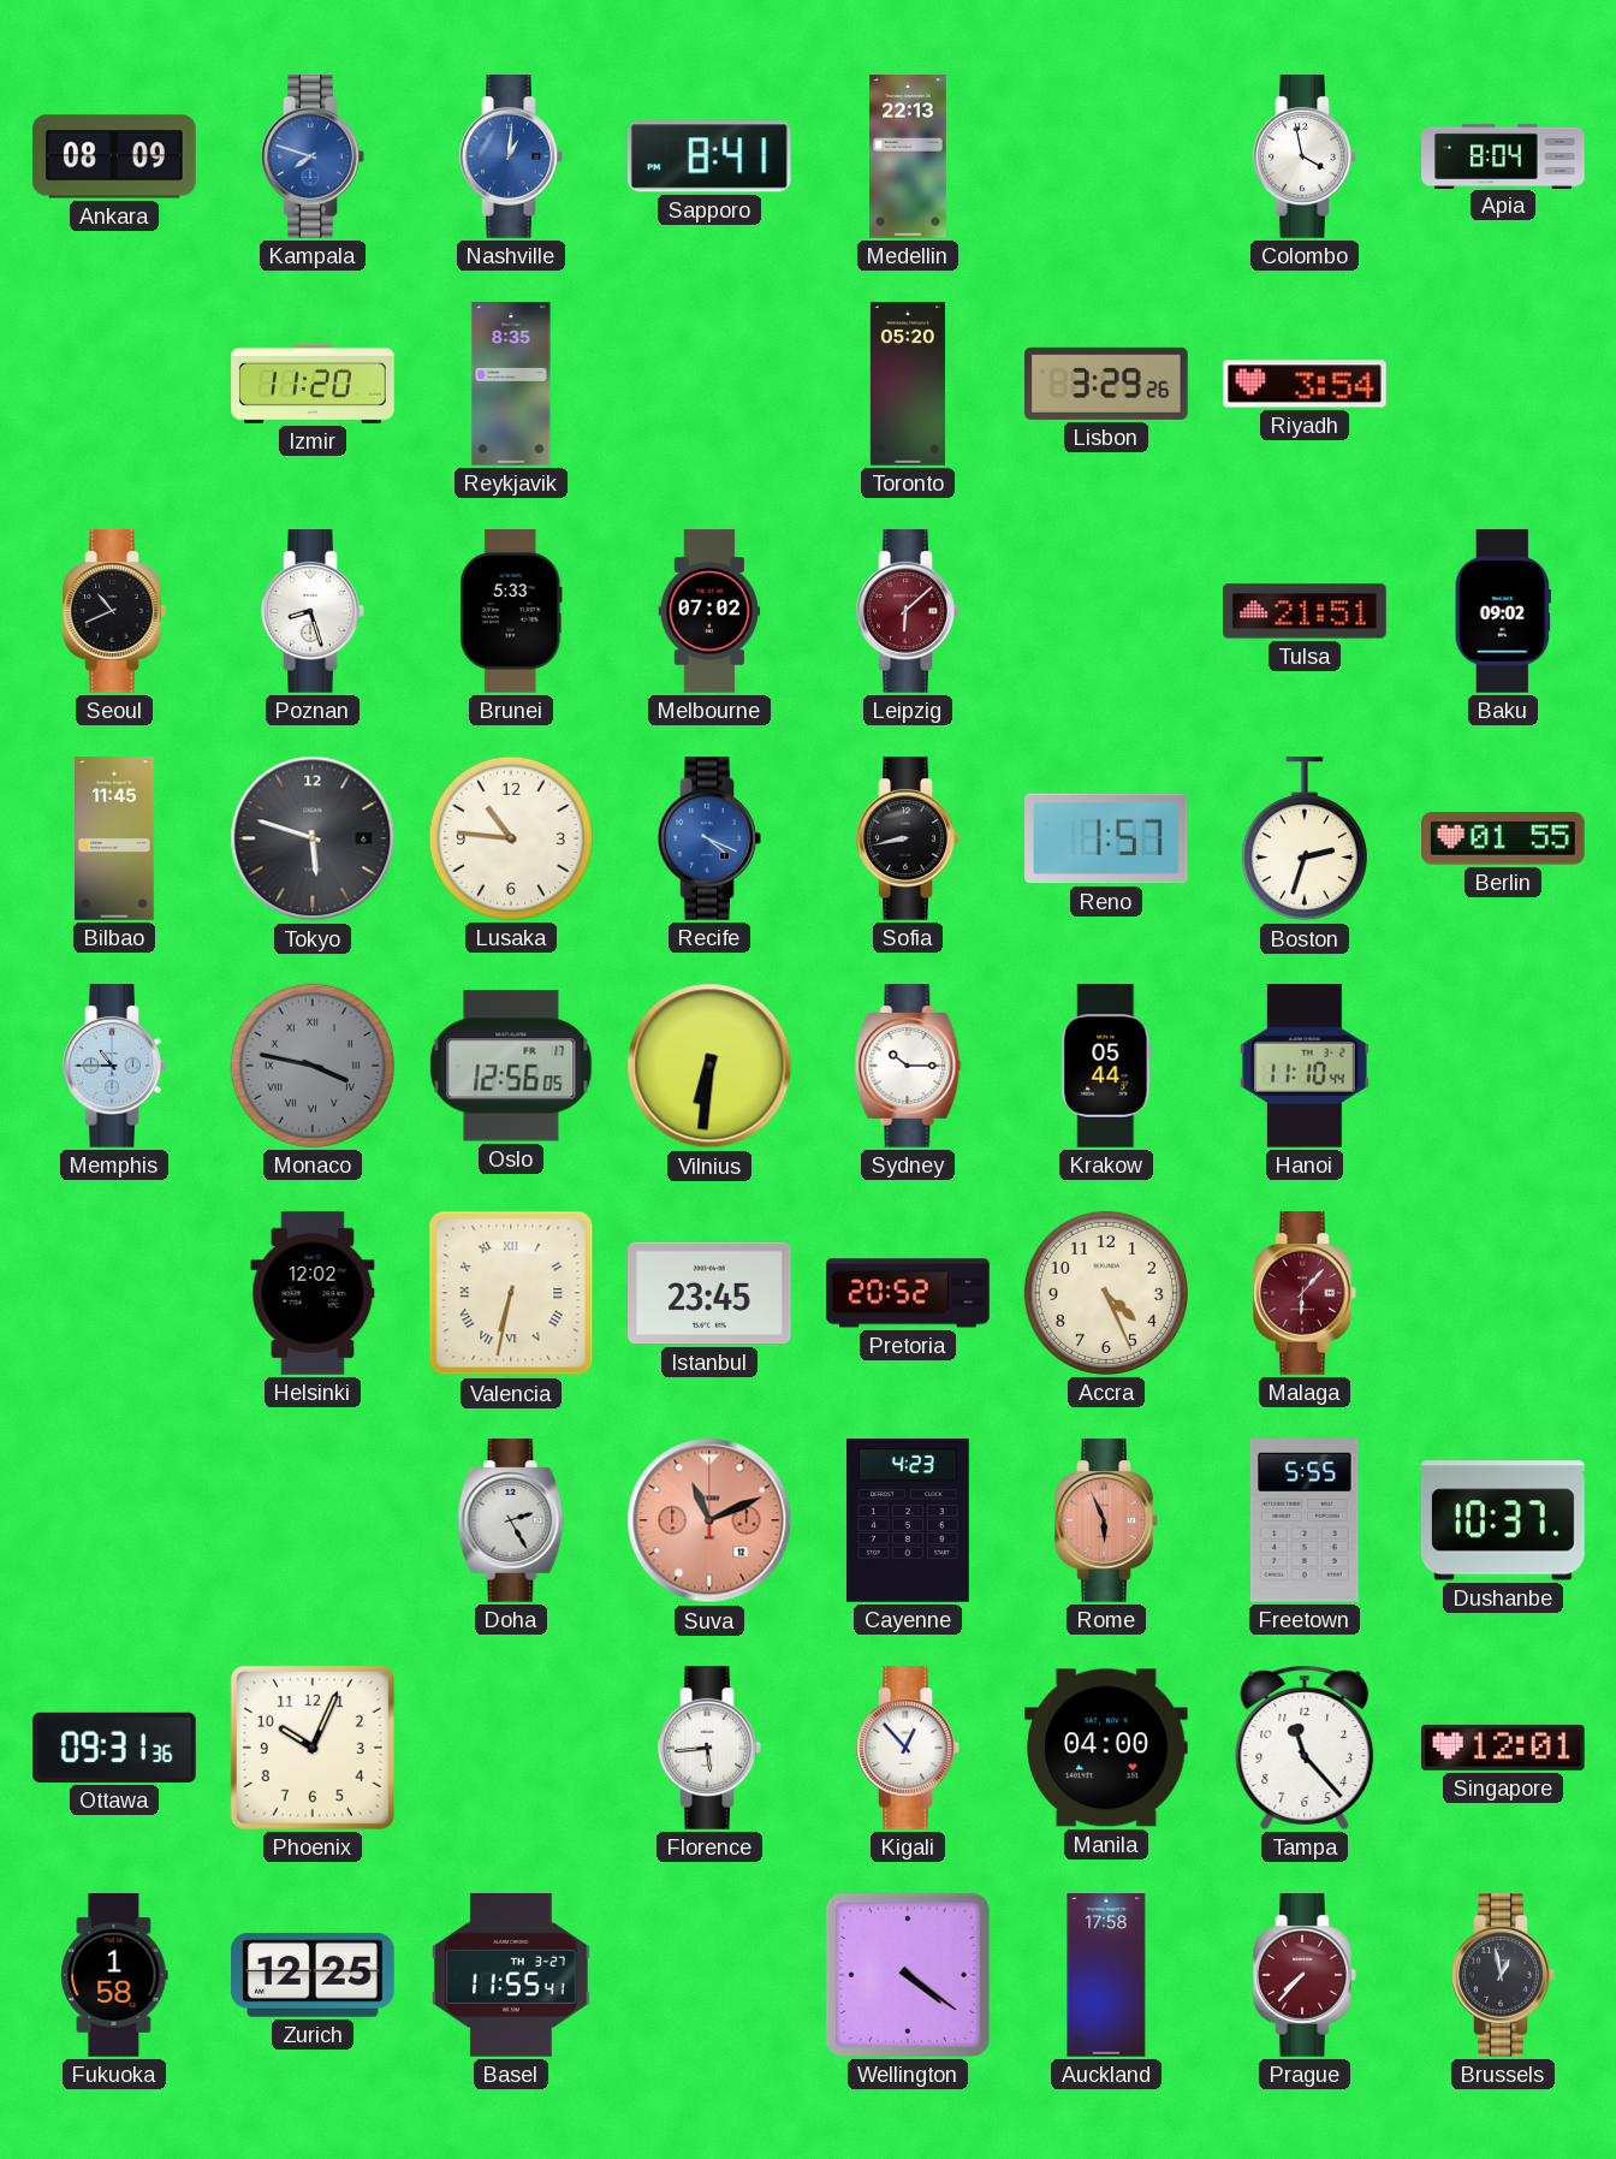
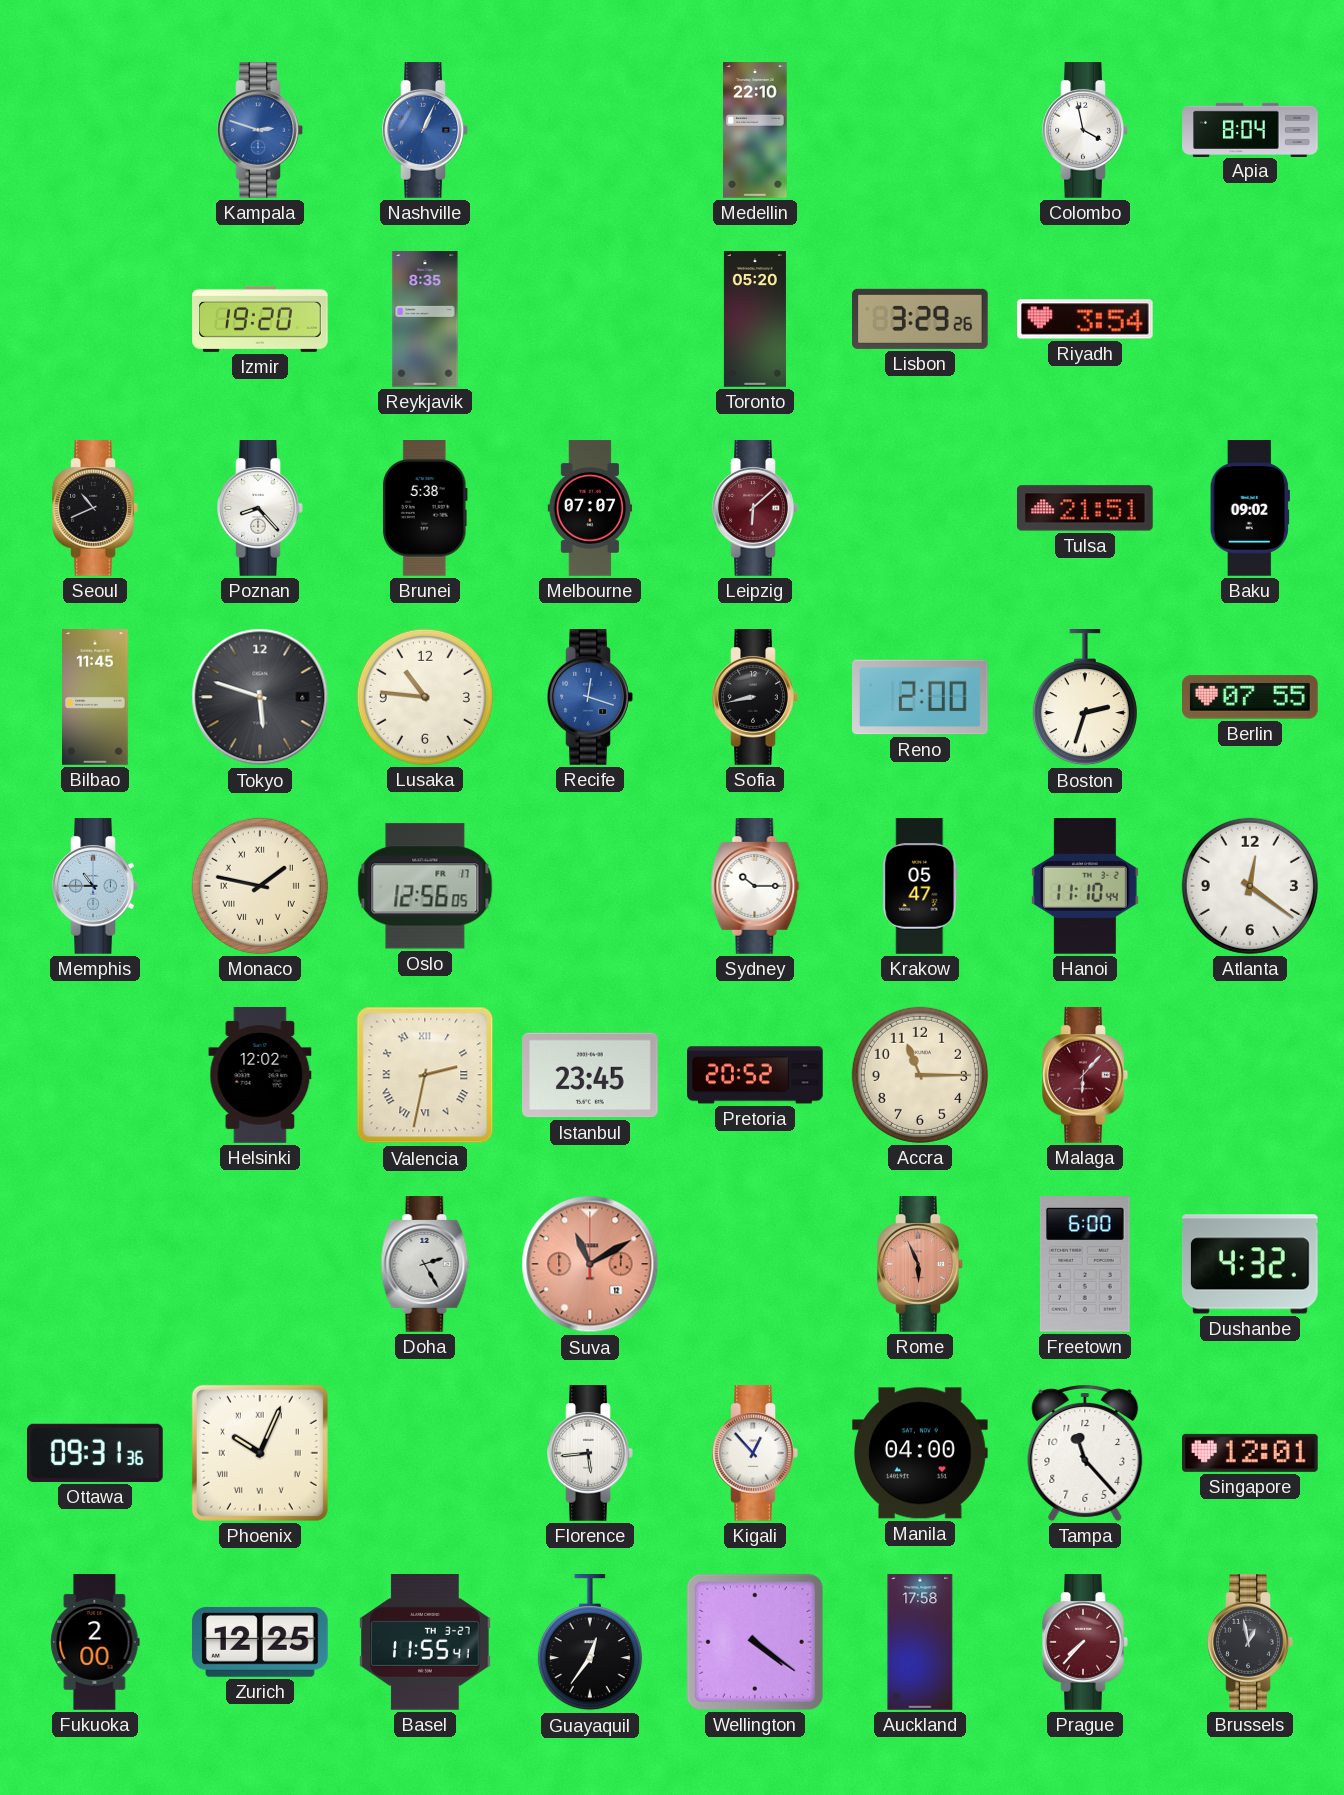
Ankara: 08:09 -> none
Kampala: 7:48 -> 2:48
Nashville: 1:01 -> 1:04
Sapporo: 8:41 -> none
Medellin: 22:13 -> 22:10
Izmir: 11:20 -> 19:20
Poznan: 8:27 -> 8:23
Brunei: 5:33 -> 5:38
Melbourne: 07:02 -> 07:07
Recife: 4:19 -> 12:18
Reno: 1:57 -> 2:00
Berlin: 01:55 -> 07:55
Monaco: 3:47 -> 1:47
Monaco dial: grey -> cream
Vilnius: 6:31 -> none
Krakow: 05:44 -> 05:47
Atlanta: none -> 12:21
Valencia: 6:32 -> 2:32
Accra: 4:26 -> 11:15
Suva: 11:11 -> 11:10
Cayenne: 4:23 -> none
Freetown: 5:55 -> 6:00
Dushanbe: 10:37 -> 4:32
Phoenix numerals: Arabic -> Roman
Fukuoka: 1:58 -> 2:00
Guayaquil: none -> 12:36
